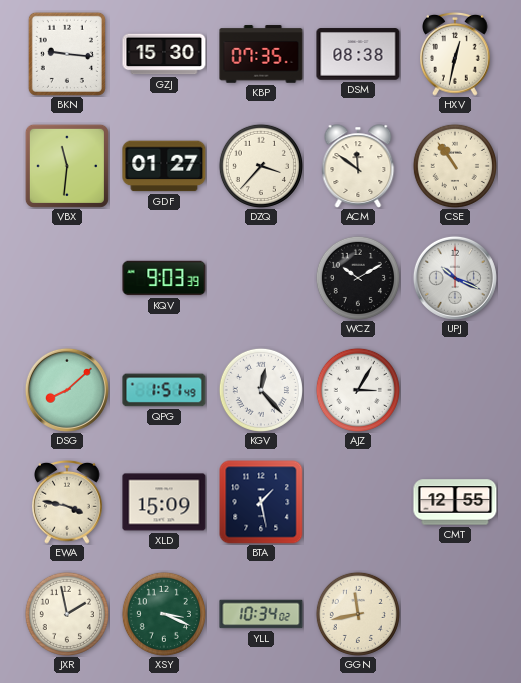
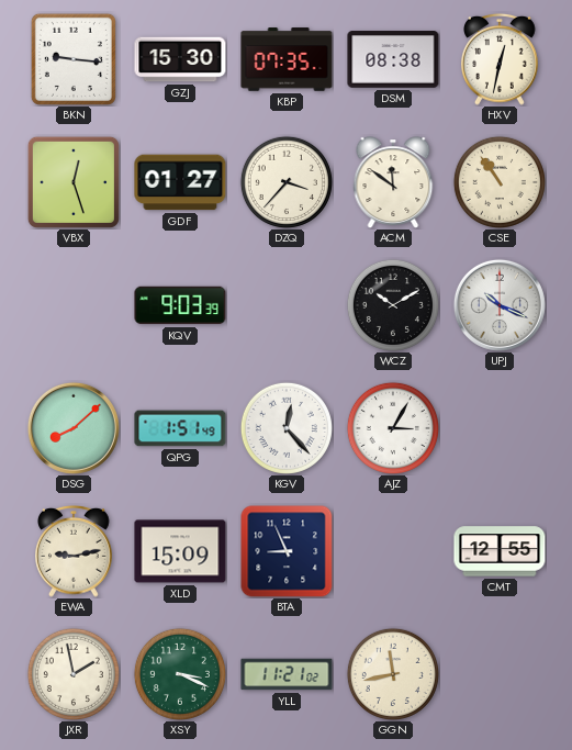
VBX: 11:31 -> 12:27
EWA: 3:47 -> 9:13
BTA: 1:28 -> 8:56
YLL: 10:34 -> 11:21
